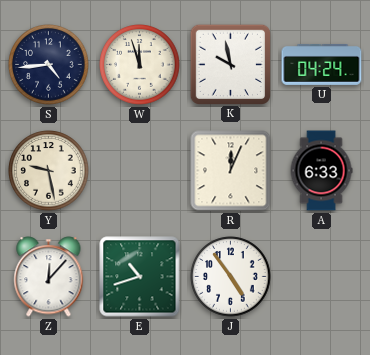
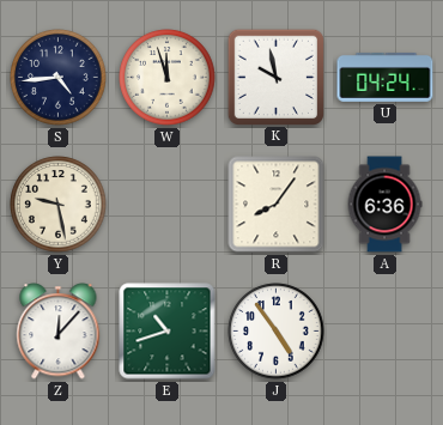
R: 12:04 -> 8:06
A: 6:33 -> 6:36
